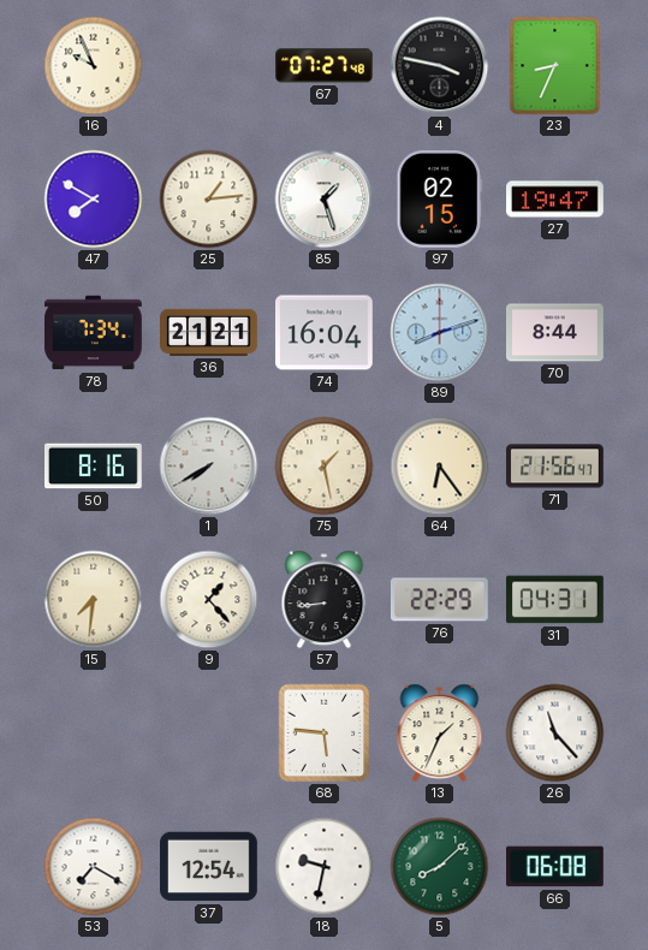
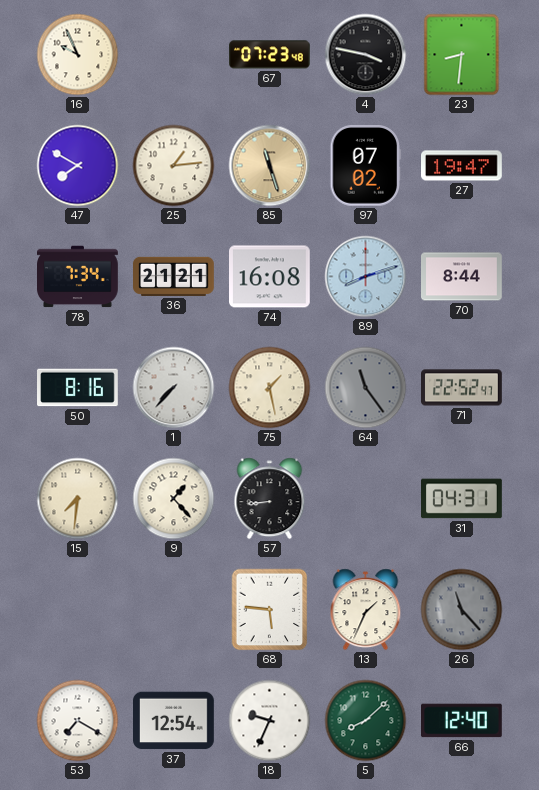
67: 07:27 -> 07:23
23: 8:34 -> 8:31
85: 1:27 -> 11:27
85 dial: white -> champagne
97: 02:15 -> 07:02
74: 16:04 -> 16:08
1: 7:40 -> 7:37
64: 6:24 -> 11:24
64 dial: cream -> grey
71: 21:56 -> 22:52
76: 22:29 -> none
26 dial: white -> grey
18: 9:32 -> 9:34
66: 06:08 -> 12:40
